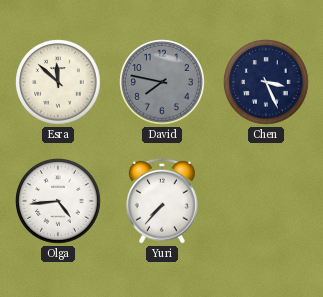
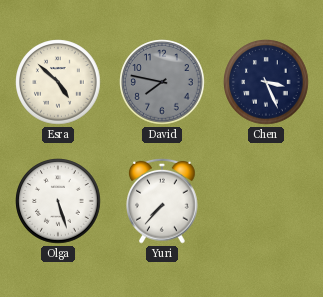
Esra: 11:52 -> 4:52
Olga: 4:44 -> 5:27
